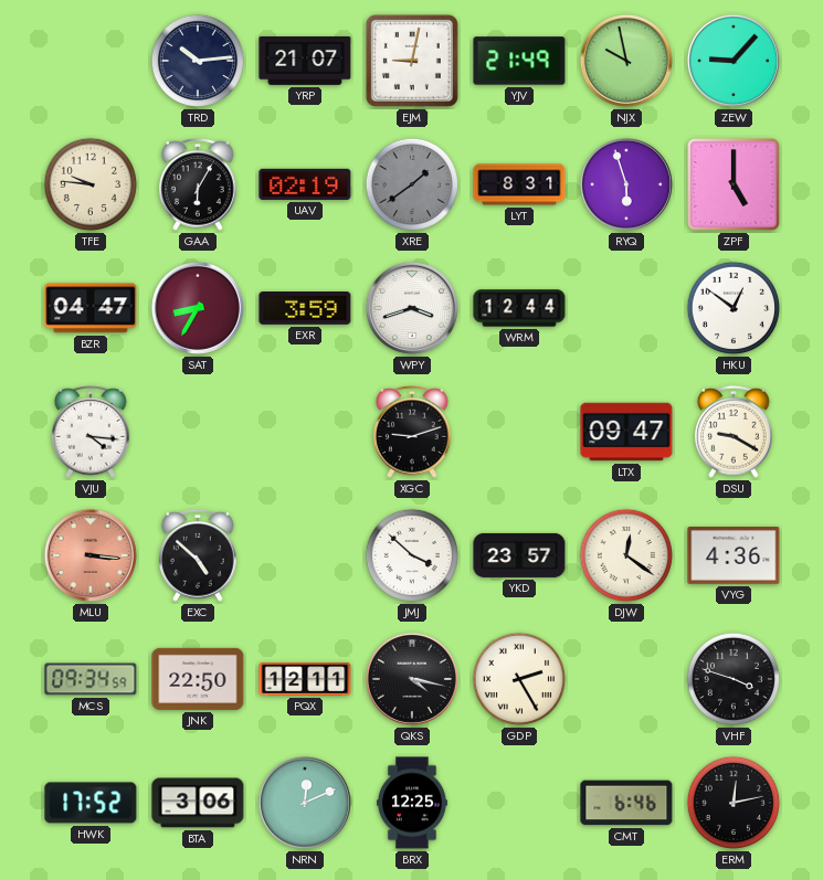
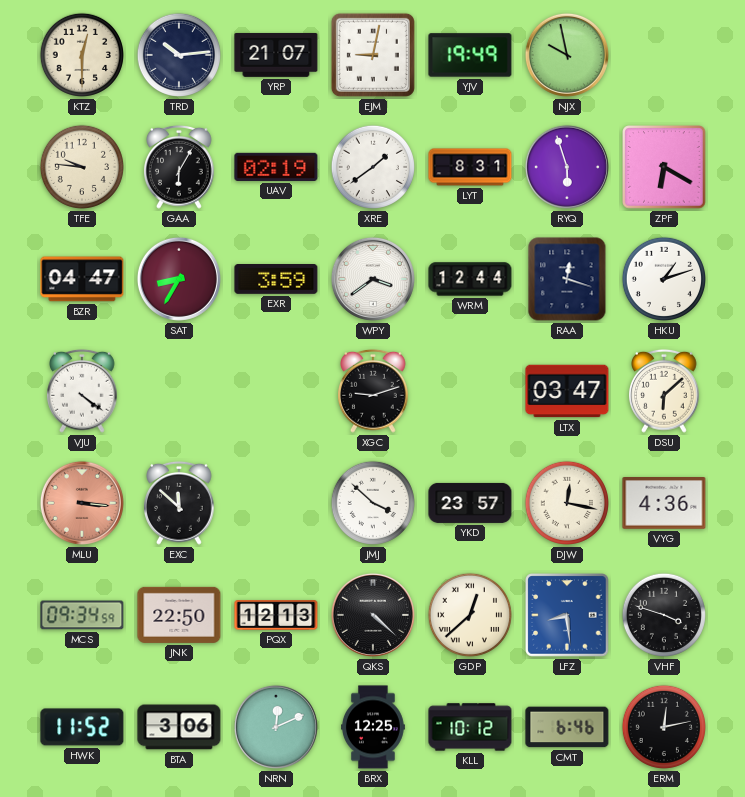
KTZ: none -> 12:30
YJV: 21:49 -> 19:49
ZEW: 9:07 -> none
XRE dial: grey -> white
ZPF: 5:00 -> 6:20
WPY: 3:42 -> 3:39
RAA: none -> 12:18
HKU: 12:51 -> 1:12
VJU: 4:16 -> 4:21
LTX: 09:47 -> 03:47
DSU: 9:20 -> 6:08
EXC: 4:52 -> 11:52
DJW: 12:21 -> 12:17
PQX: 12:11 -> 12:13
QKS: 4:17 -> 4:22
GDP: 2:25 -> 12:38
LFZ: none -> 8:29
HWK: 17:52 -> 11:52
KLL: none -> 10:12
